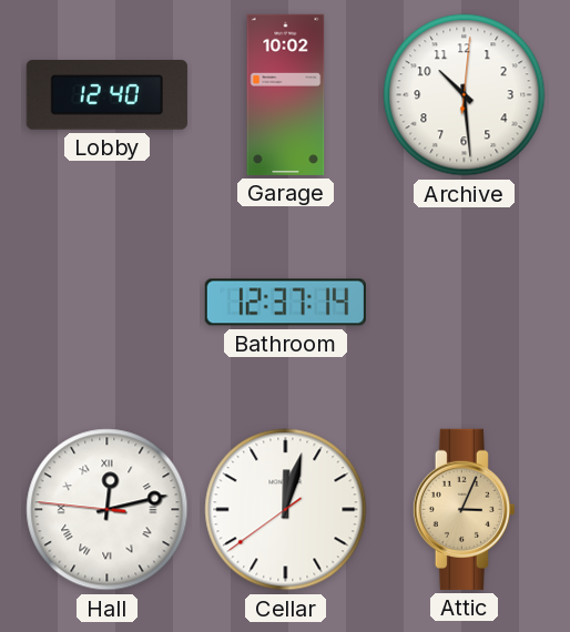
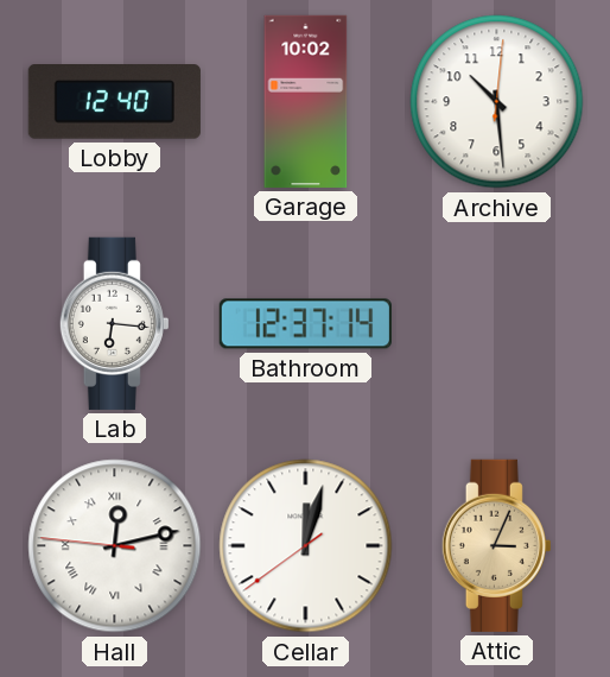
Lab: none -> 6:16
